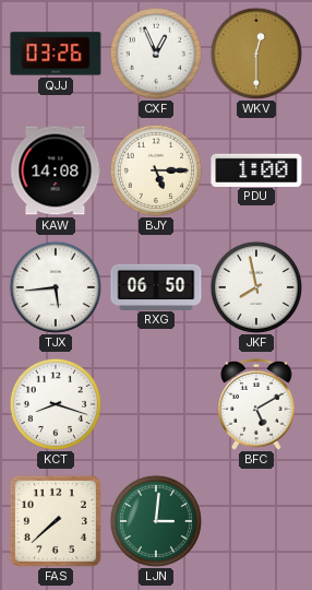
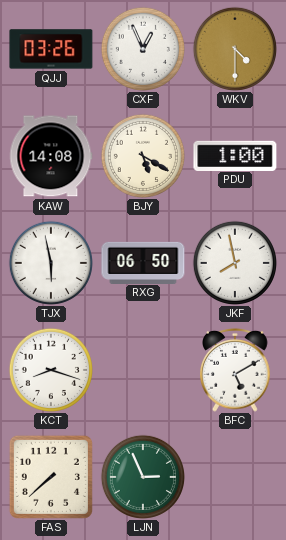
WKV: 12:30 -> 4:30
BJY: 5:15 -> 5:20
TJX: 5:44 -> 5:58
LJN: 3:01 -> 2:56
